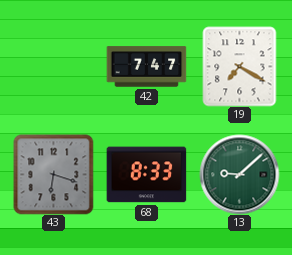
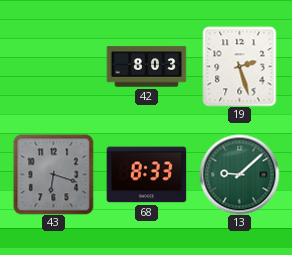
42: 7:47 -> 8:03
19: 7:20 -> 2:27
